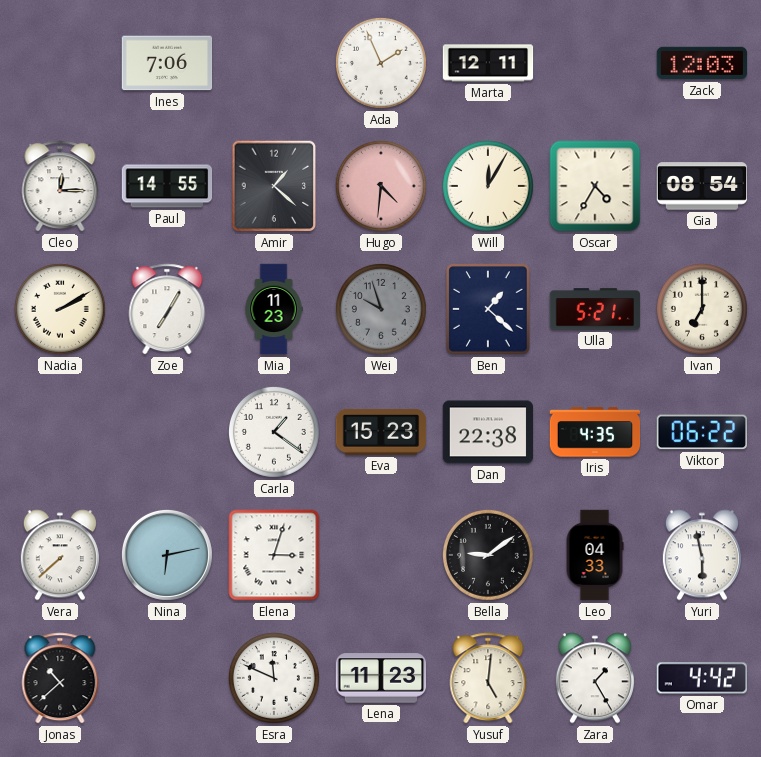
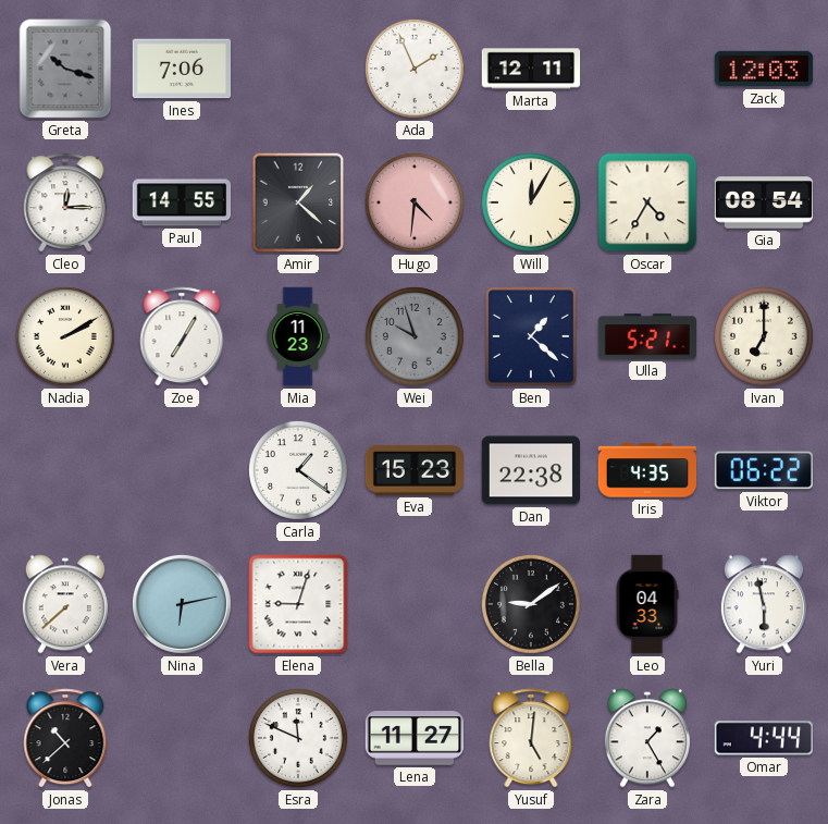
Greta: none -> 10:18
Elena: 3:03 -> 9:03
Lena: 11:23 -> 11:27
Omar: 4:42 -> 4:44
